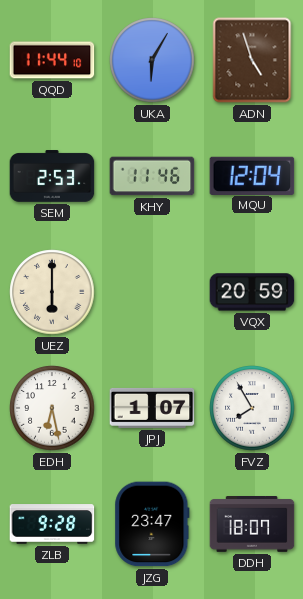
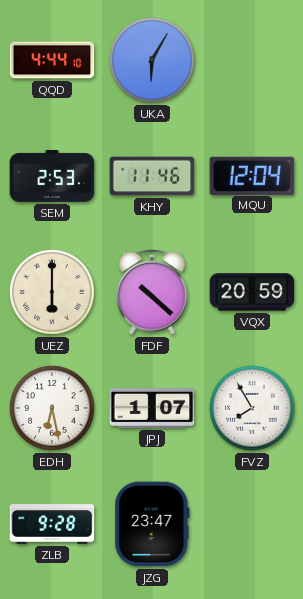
QQD: 11:44 -> 4:44
ADN: 4:57 -> none
FDF: none -> 10:22
DDH: 18:07 -> none
